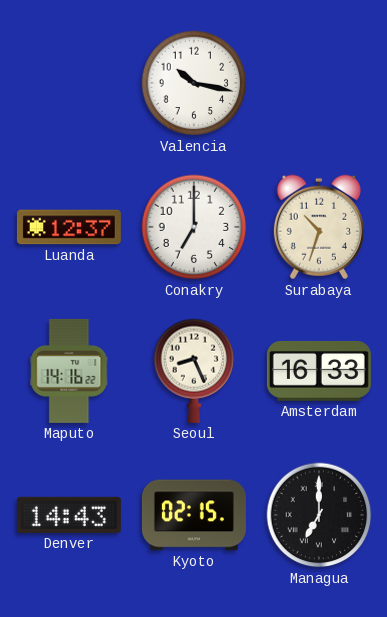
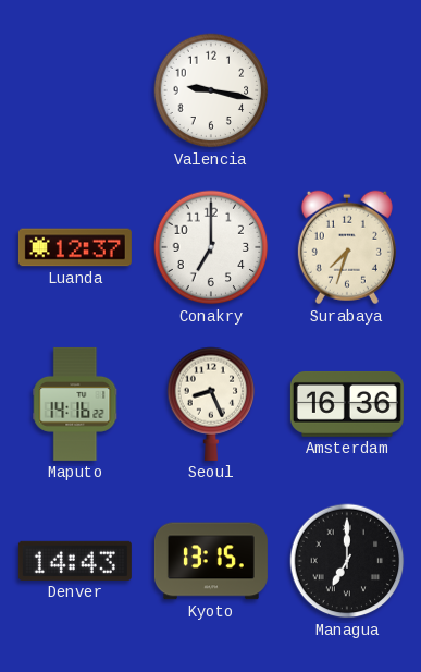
Valencia: 10:17 -> 9:17
Surabaya: 10:33 -> 7:33
Amsterdam: 16:33 -> 16:36
Kyoto: 02:15 -> 13:15
